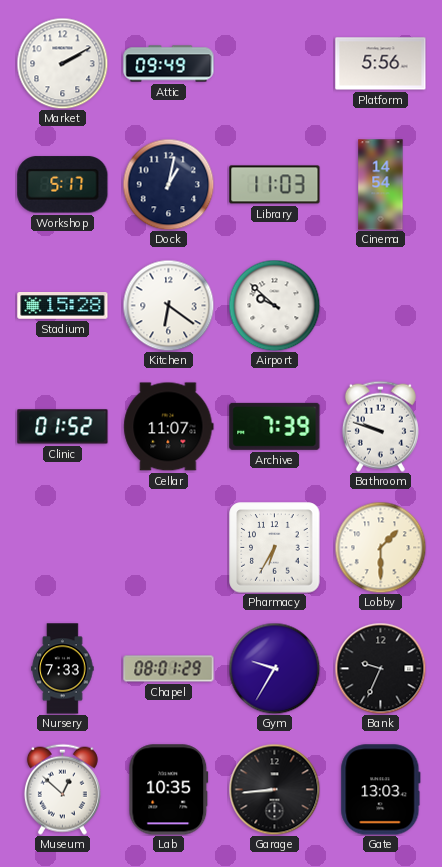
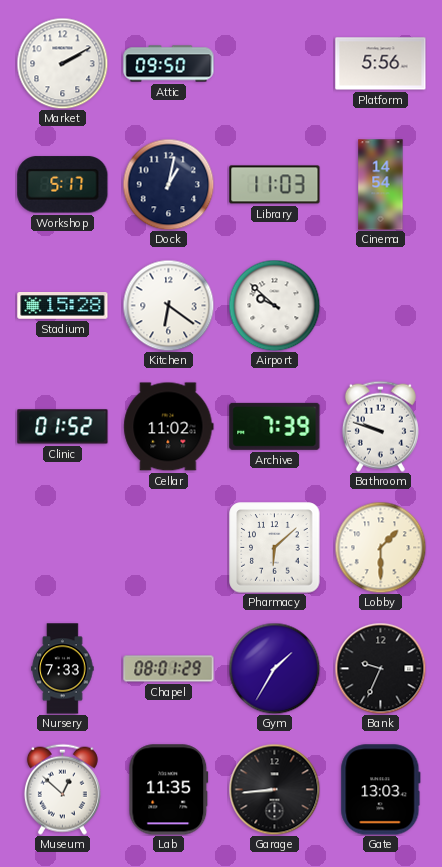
Attic: 09:49 -> 09:50
Cellar: 11:07 -> 11:02
Pharmacy: 6:35 -> 6:08
Gym: 9:35 -> 1:35
Lab: 10:35 -> 11:35
